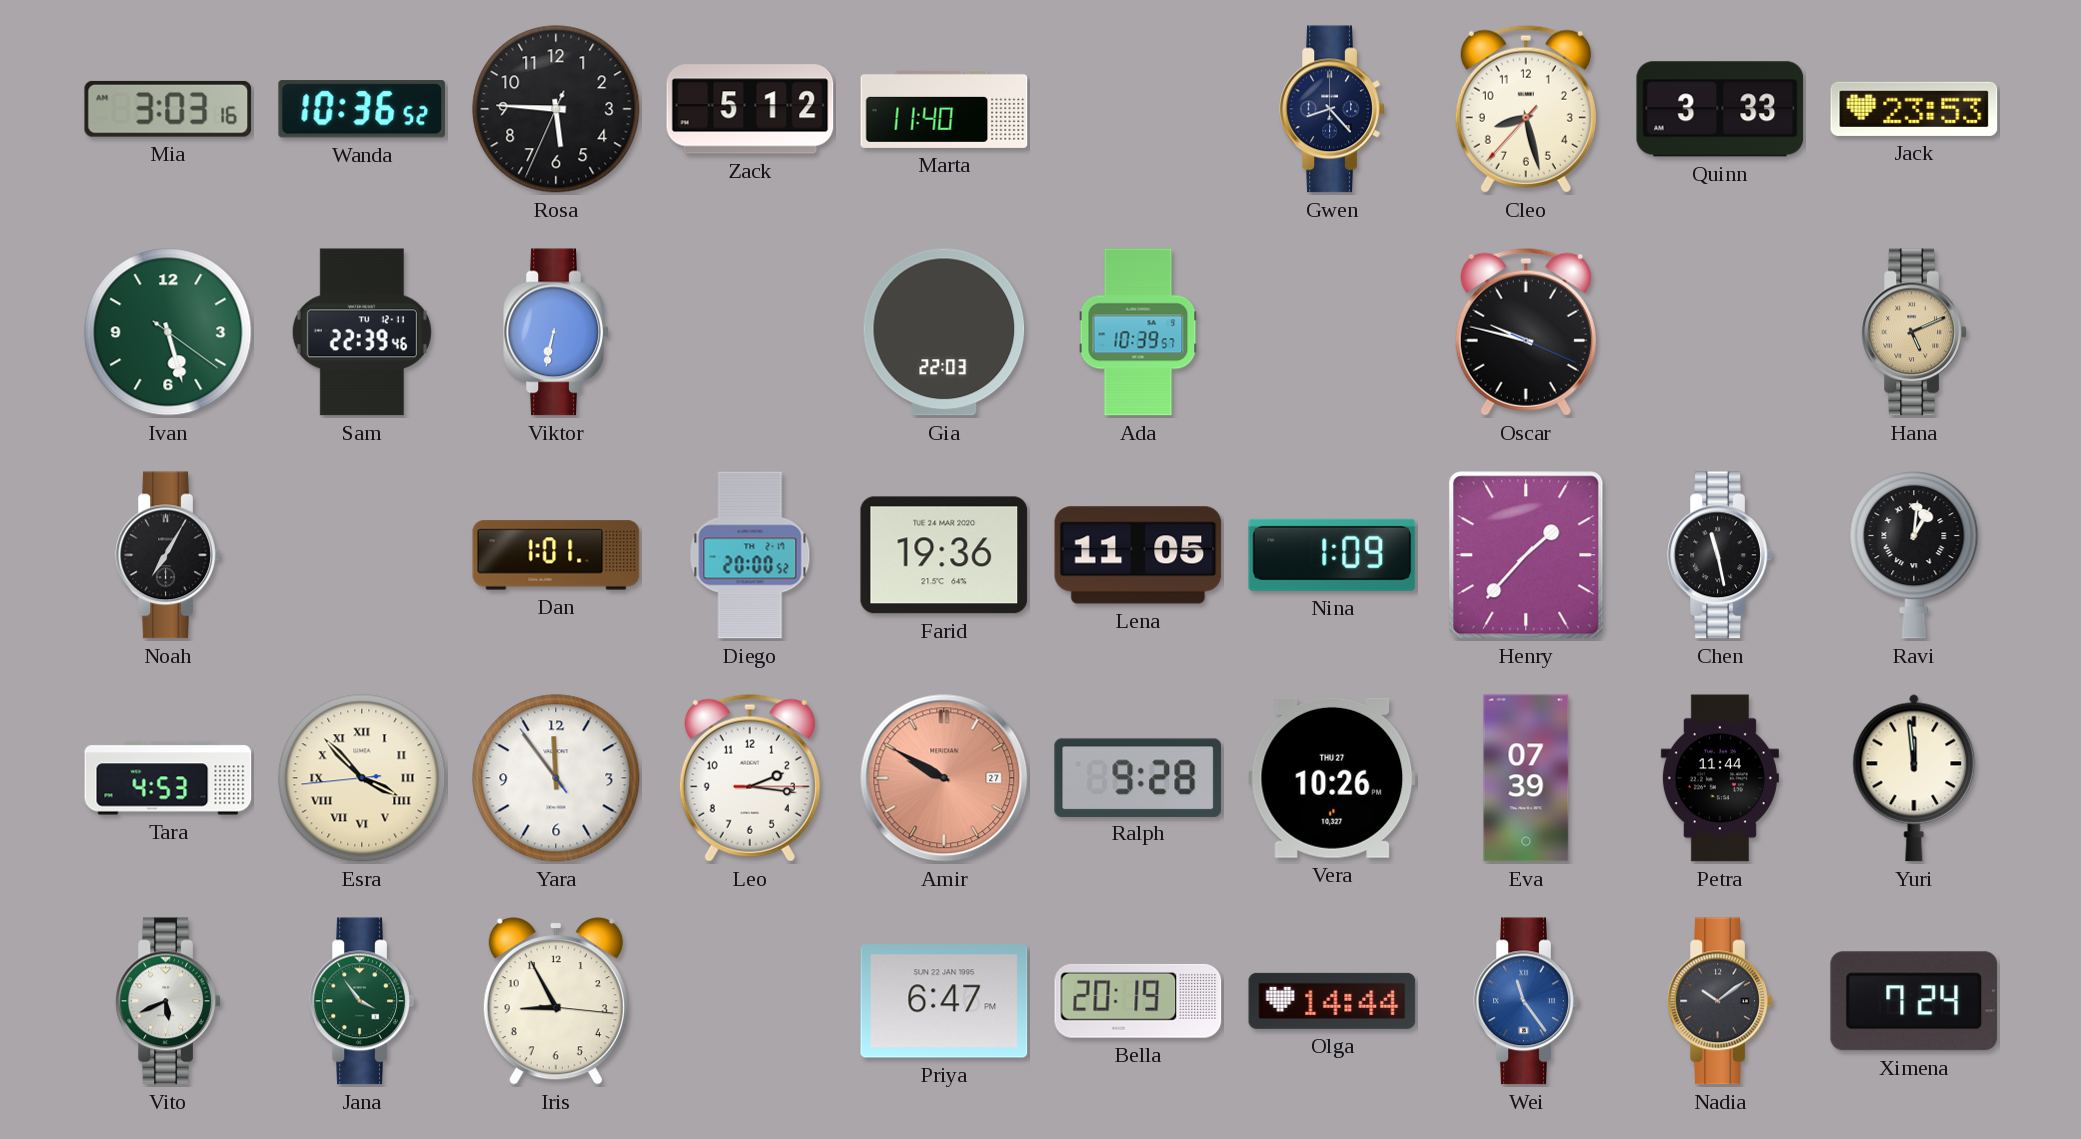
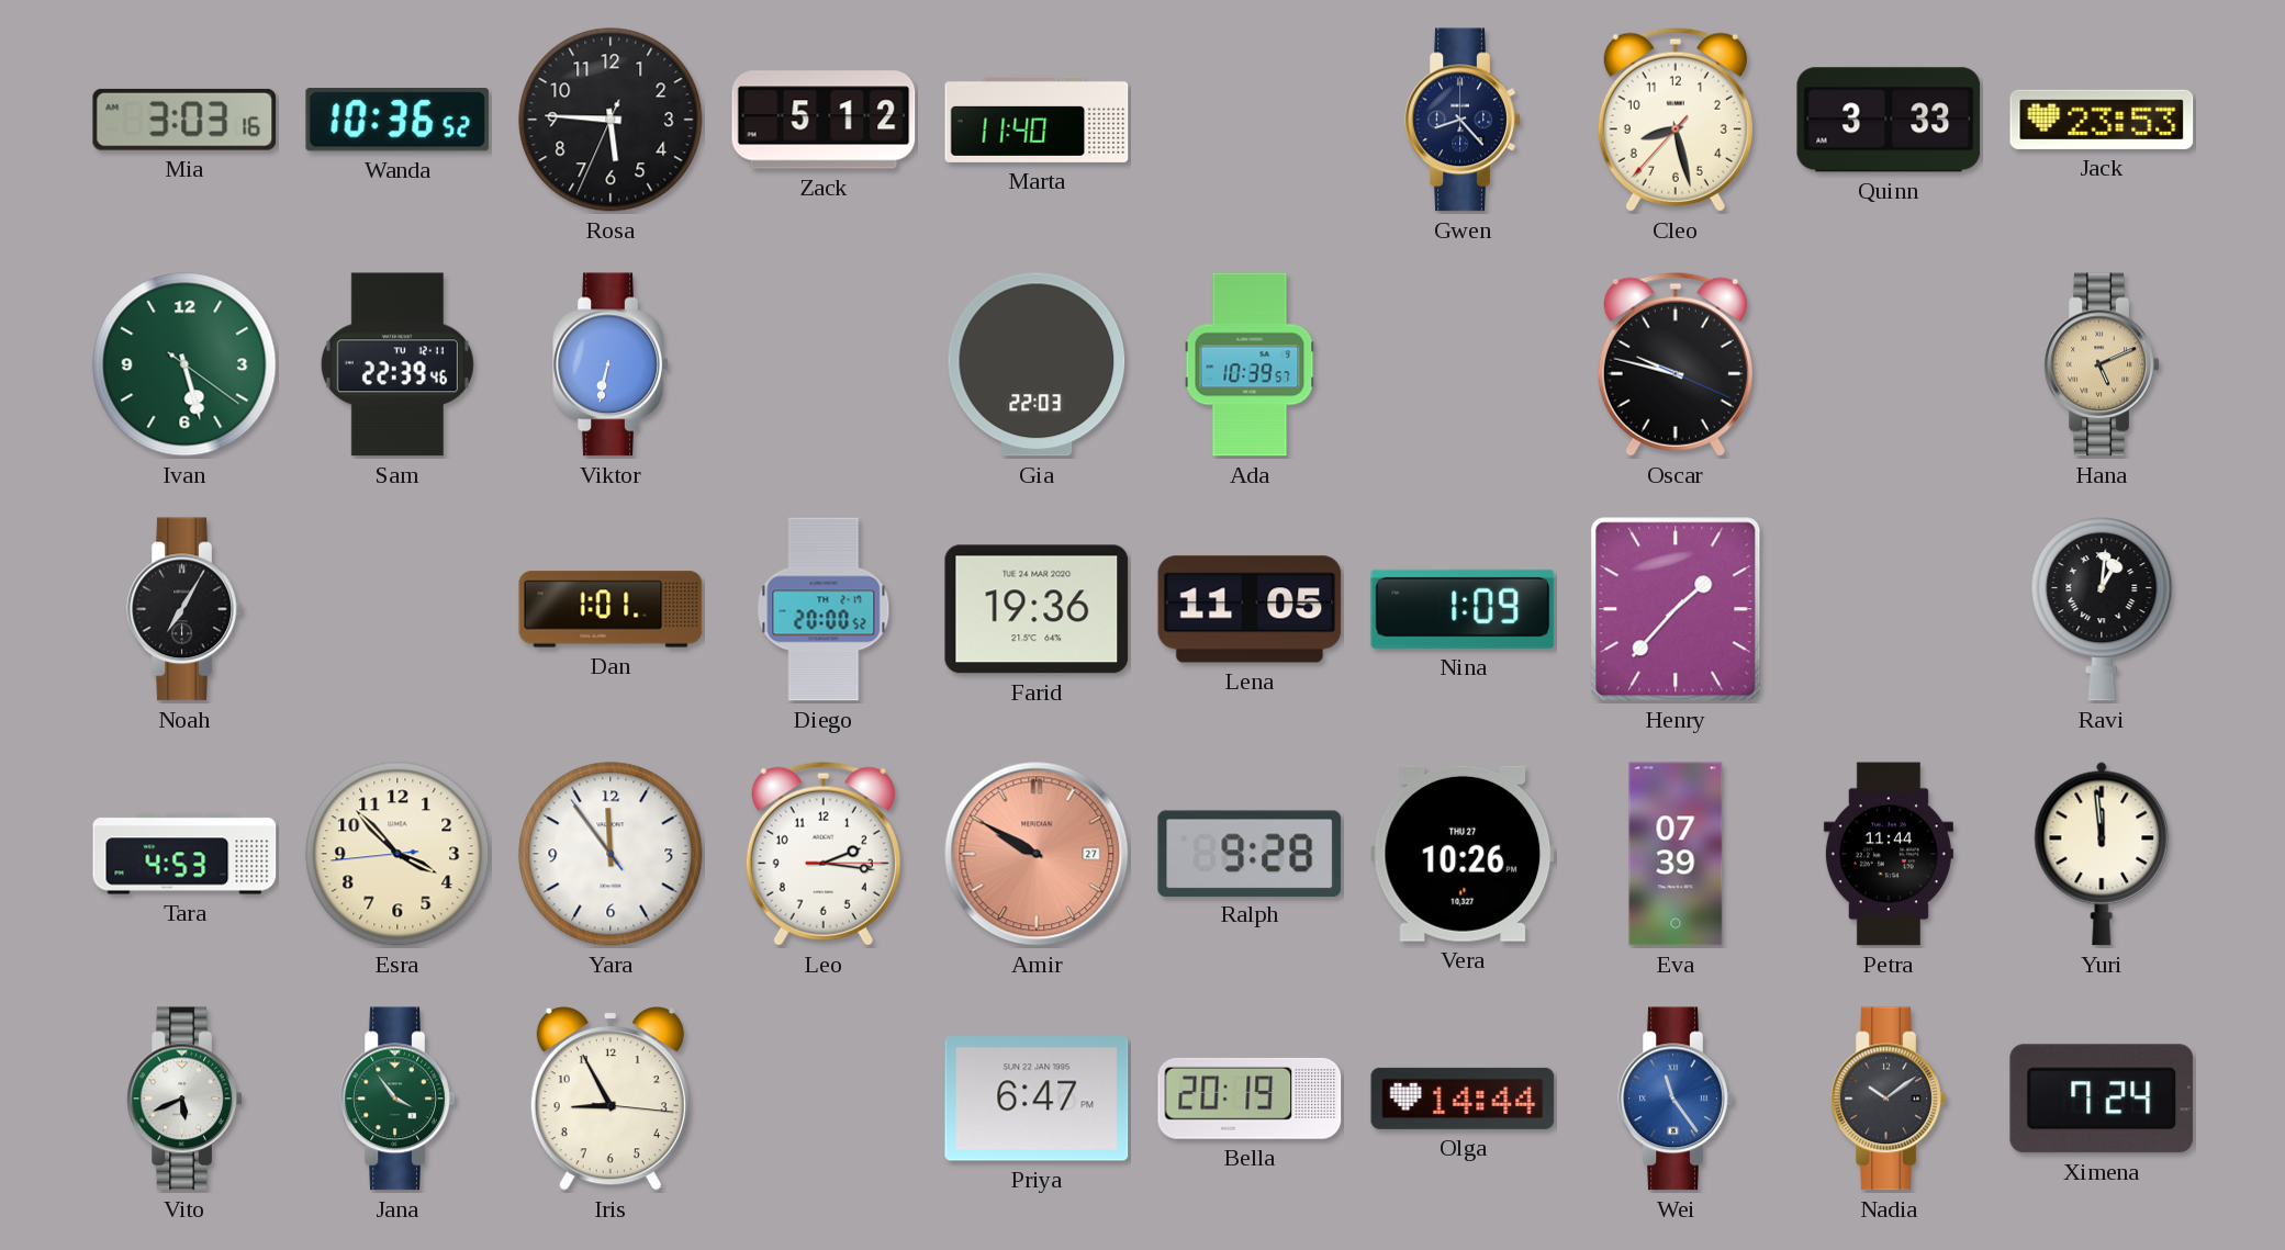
Chen: 11:28 -> none
Esra numerals: Roman -> Arabic
